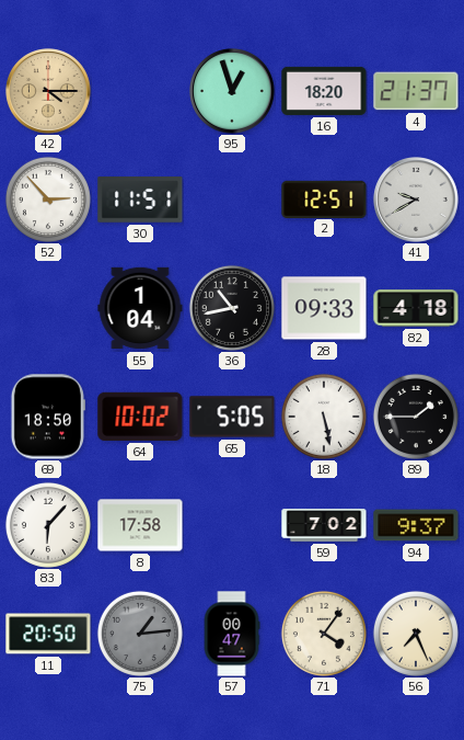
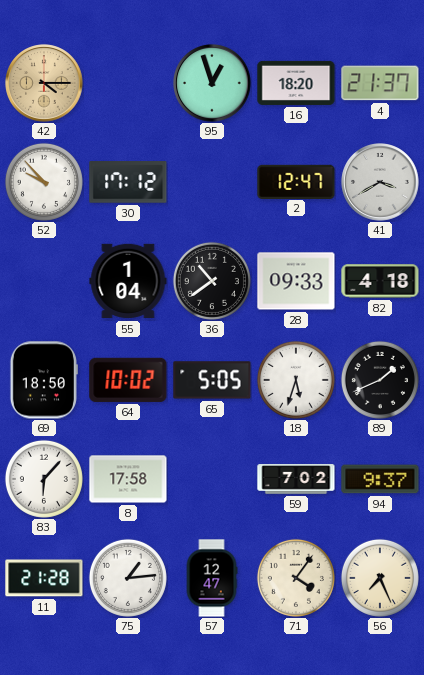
52: 2:53 -> 9:53
30: 11:51 -> 17:12
2: 12:51 -> 12:47
41: 9:40 -> 3:40
36: 10:43 -> 10:39
18: 5:28 -> 5:33
89: 1:45 -> 1:41
11: 20:50 -> 21:28
75 dial: grey -> white
57: 00:47 -> 12:47
